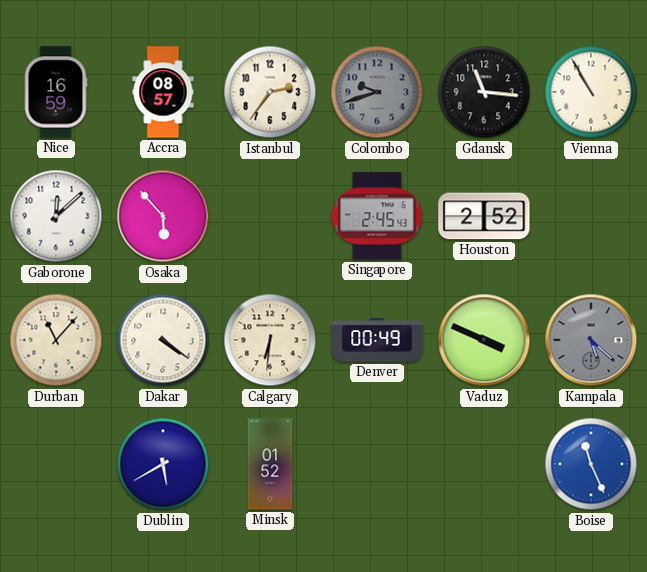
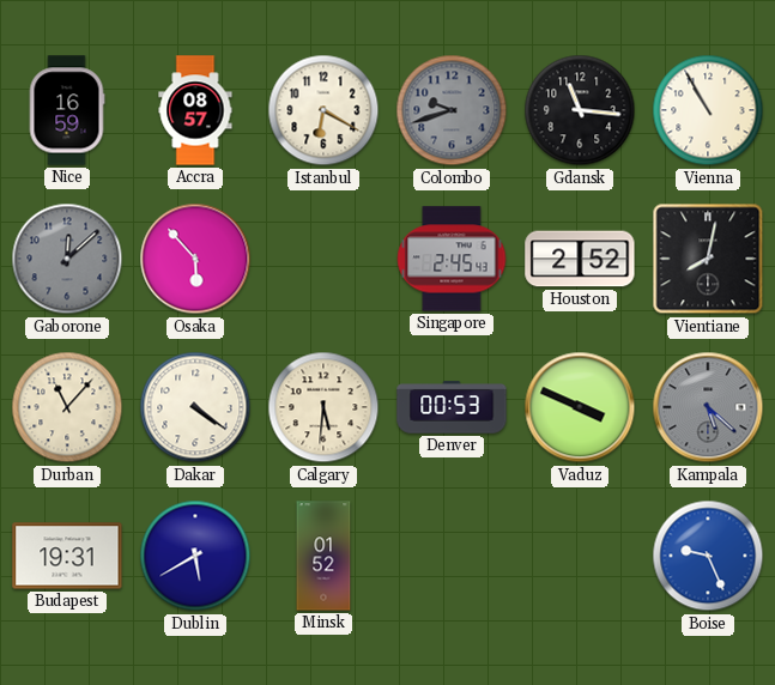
Istanbul: 2:36 -> 6:20
Gaborone dial: white -> grey
Vientiane: none -> 8:02
Calgary: 6:31 -> 5:31
Denver: 00:49 -> 00:53
Budapest: none -> 19:31
Boise: 11:26 -> 9:26
